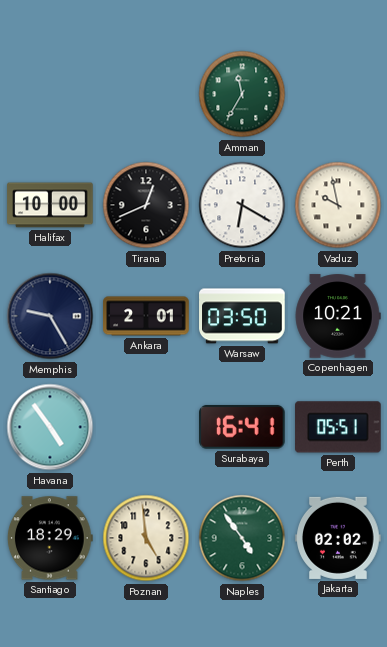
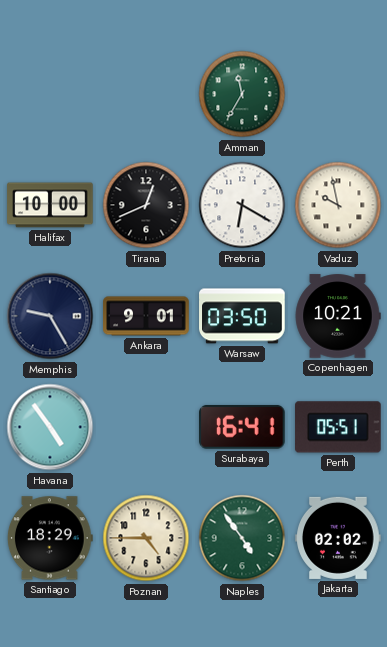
Ankara: 2:01 -> 9:01
Poznan: 4:59 -> 4:45
